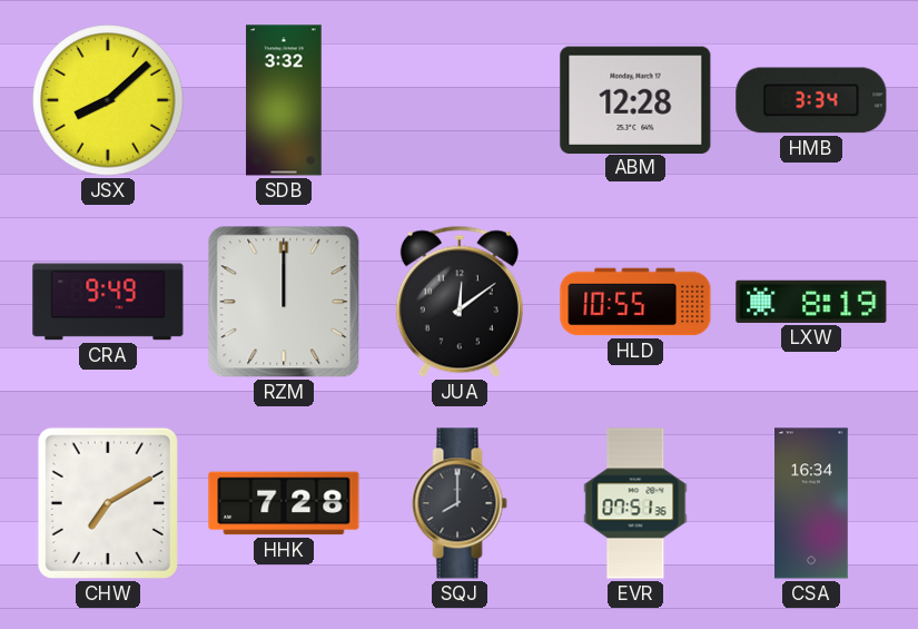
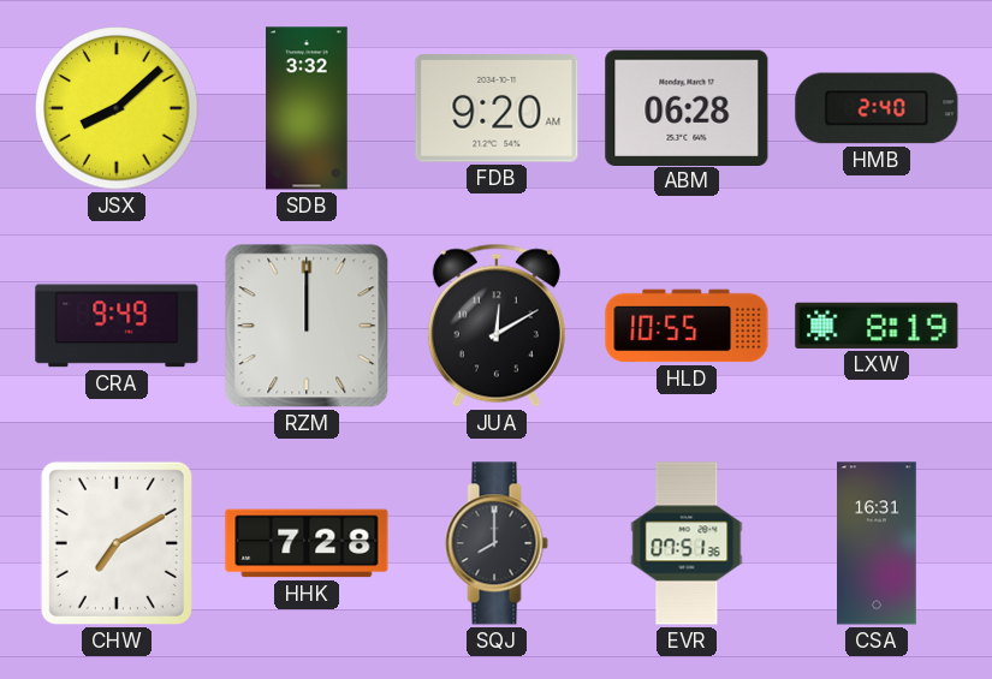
FDB: none -> 9:20
ABM: 12:28 -> 06:28
HMB: 3:34 -> 2:40
JUA: 12:09 -> 12:10
CSA: 16:34 -> 16:31
